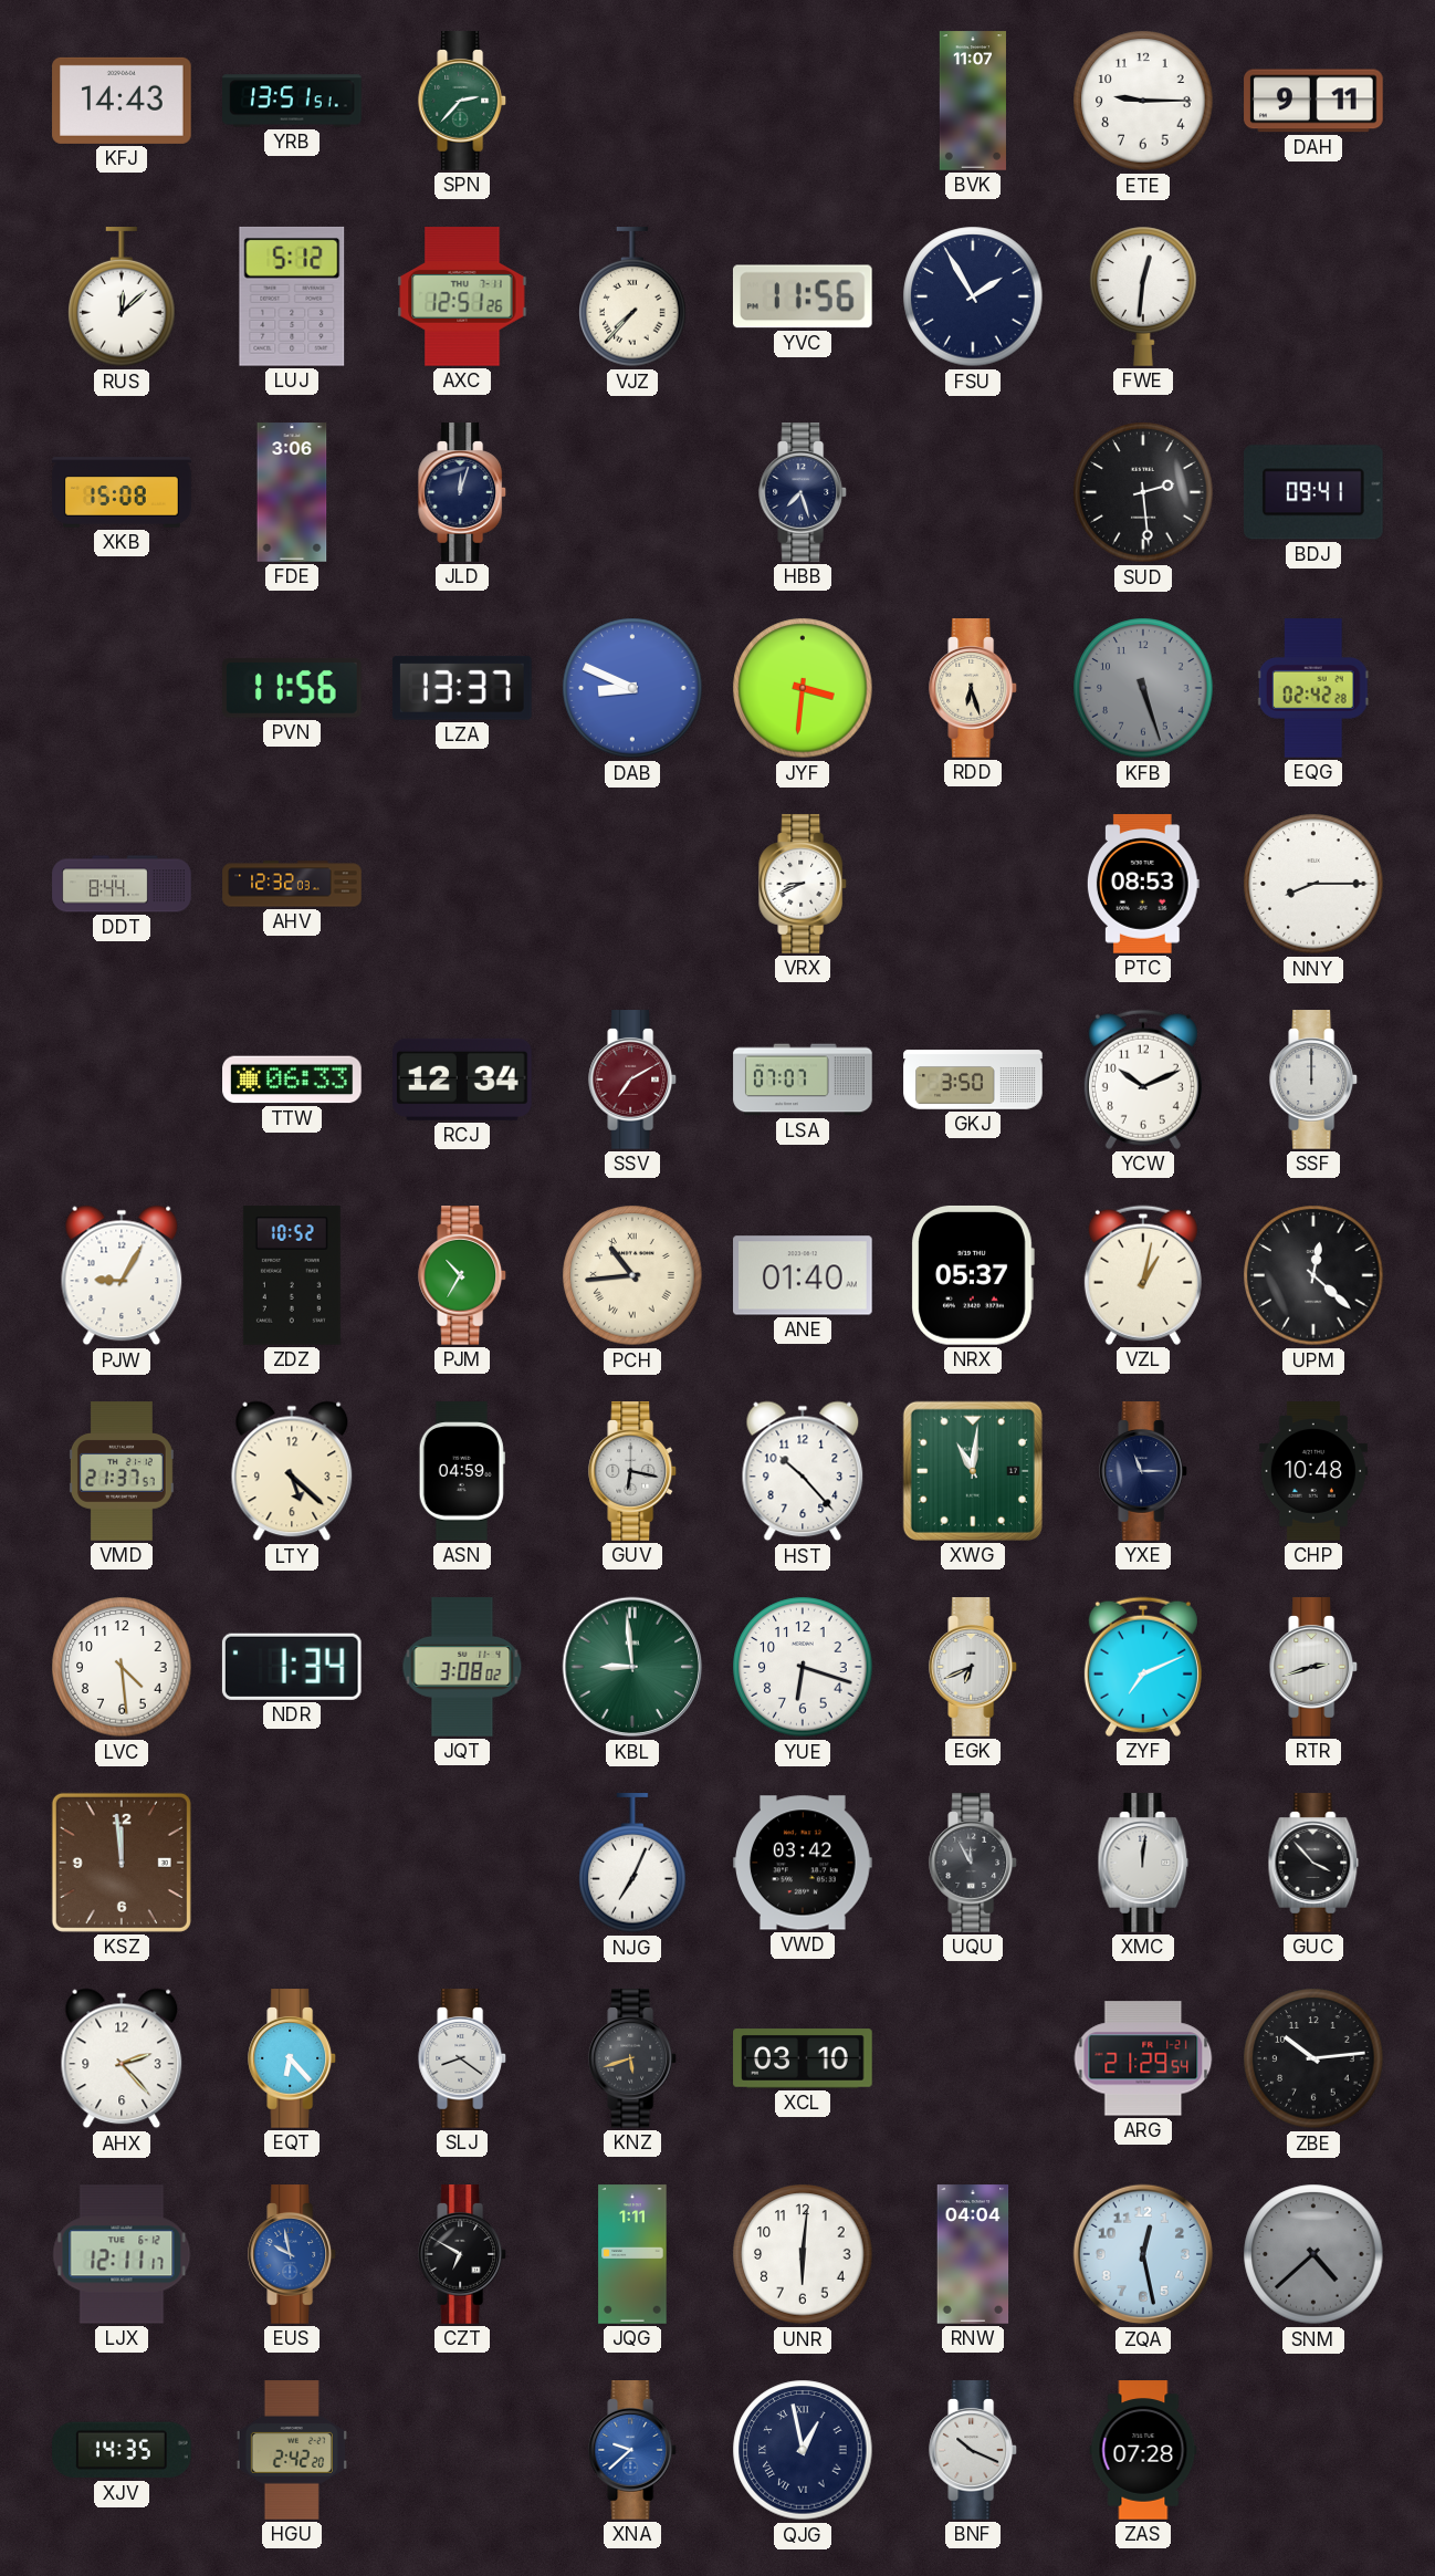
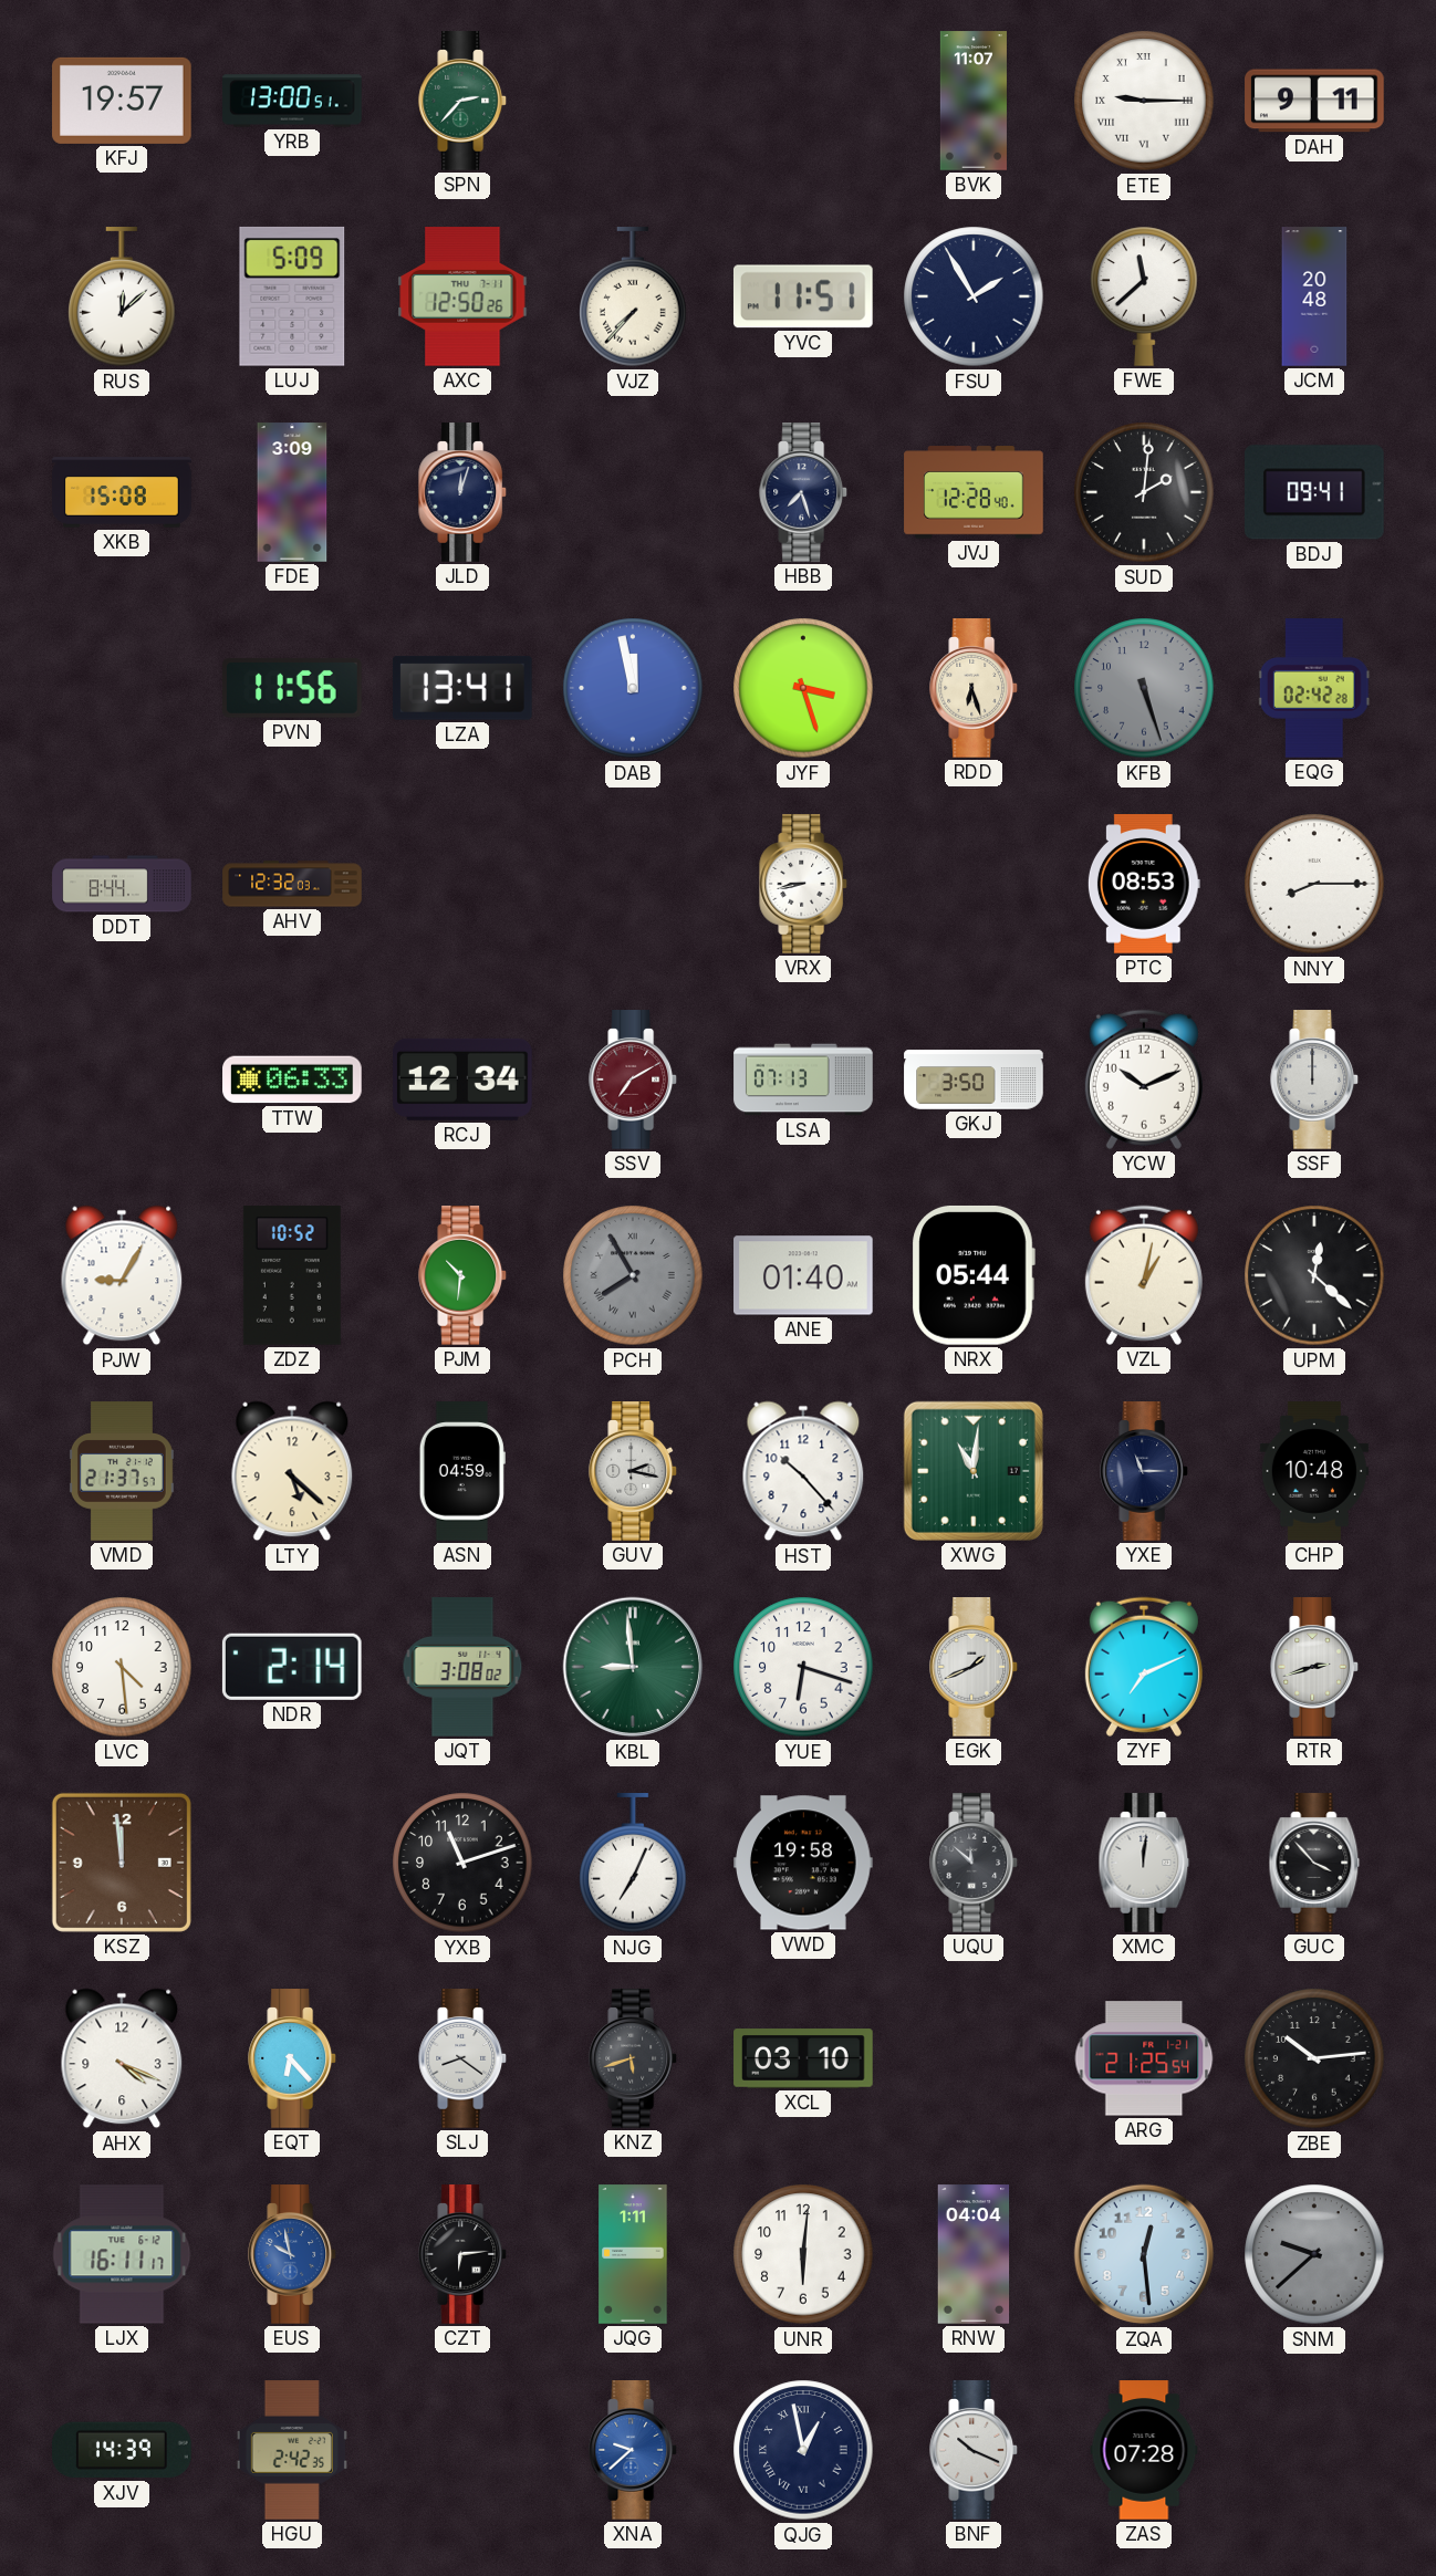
KFJ: 14:43 -> 19:57
YRB: 13:51 -> 13:00
ETE numerals: Arabic -> Roman
LUJ: 5:12 -> 5:09
AXC: 12:51 -> 12:50
YVC: 11:56 -> 11:51
FWE: 12:31 -> 11:38
JCM: none -> 20:48
FDE: 3:06 -> 3:09
JVJ: none -> 12:28
SUD: 2:29 -> 2:01
LZA: 13:37 -> 13:41
DAB: 8:49 -> 11:58
JYF: 3:31 -> 3:27
VRX: 8:41 -> 8:43
LSA: 07:07 -> 07:13
PJM: 10:35 -> 10:31
PCH: 10:44 -> 7:55
PCH dial: cream -> grey
NRX: 05:37 -> 05:44
GUV: 6:17 -> 2:17
NDR: 1:34 -> 2:14
EGK: 6:41 -> 1:41
YXB: none -> 11:12
VWD: 03:42 -> 19:58
UQU: 11:55 -> 11:52
AHX: 2:23 -> 4:19
ARG: 21:29 -> 21:25
LJX: 12:11 -> 16:11
CZT: 6:50 -> 6:14
ZQA: 12:28 -> 12:29
SNM: 4:38 -> 9:38
XJV: 14:35 -> 14:39
HGU: 2:42:20 -> 2:42:35
